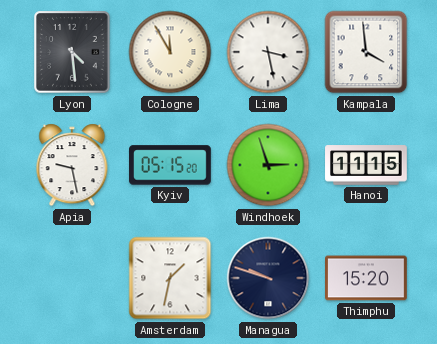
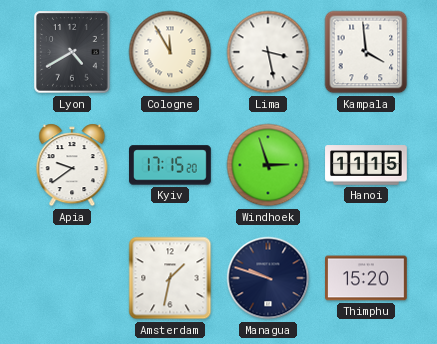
Lyon: 4:29 -> 4:40
Apia: 9:28 -> 9:39
Kyiv: 05:15 -> 17:15
